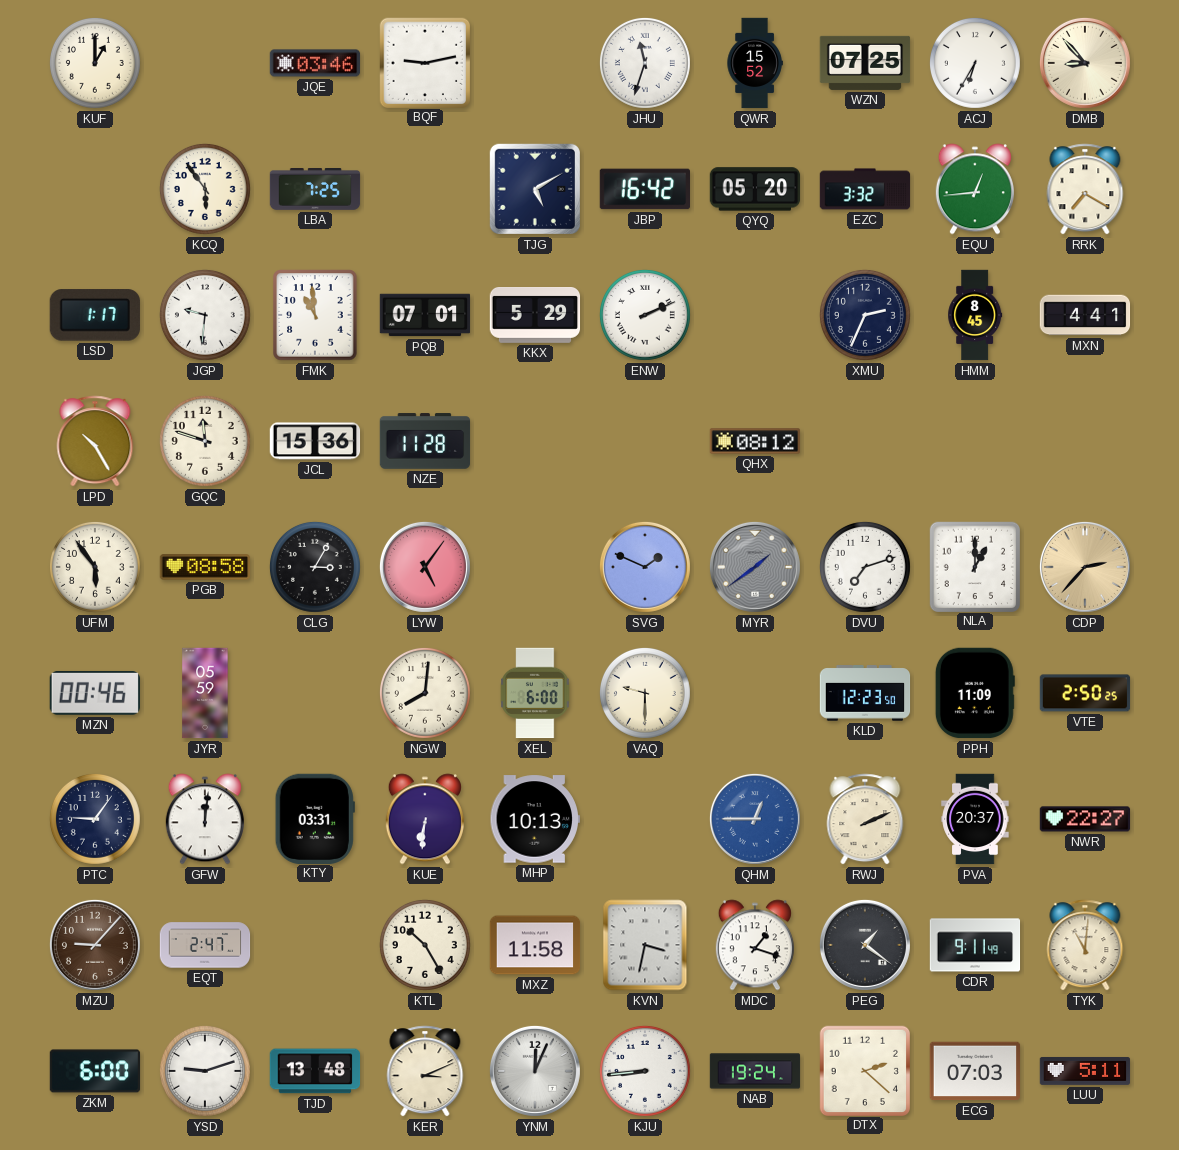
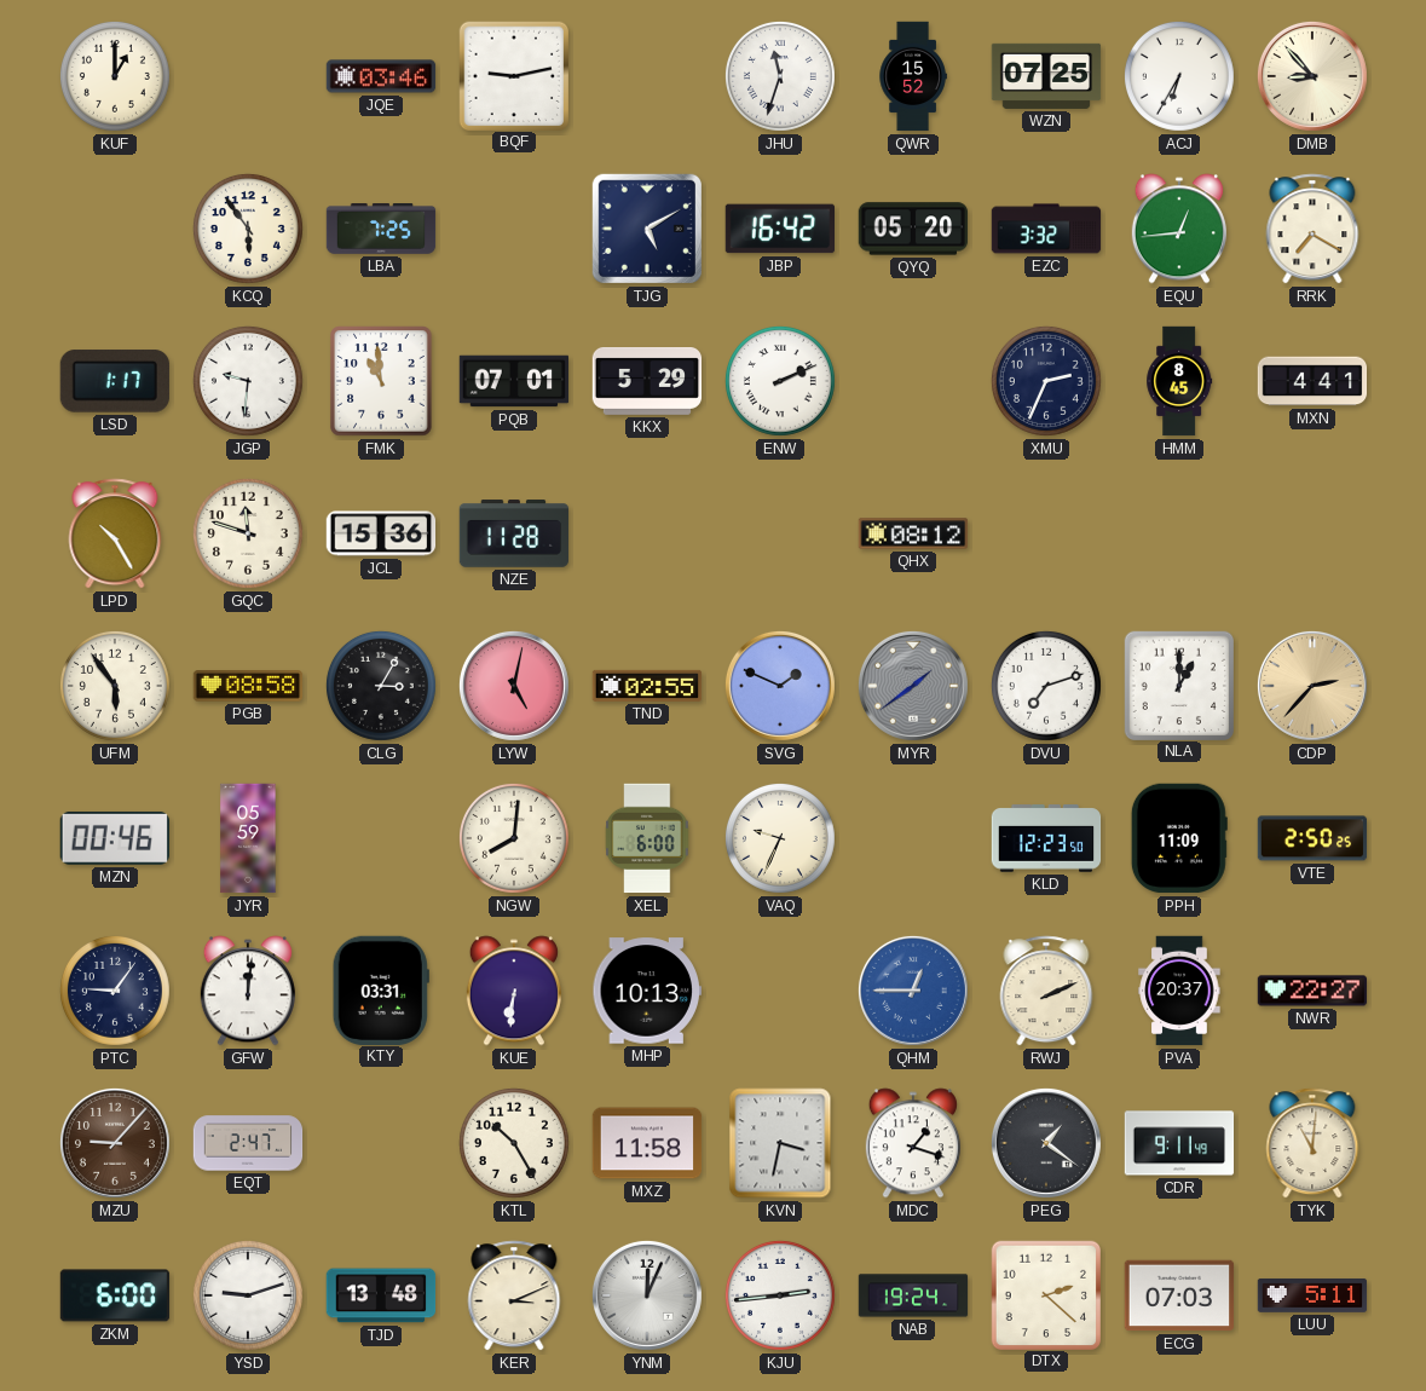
LYW: 5:06 -> 5:02
TND: none -> 02:55
VAQ: 9:30 -> 9:34
KJU: 8:44 -> 2:44
